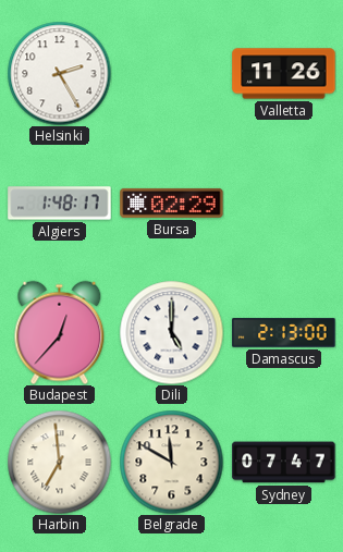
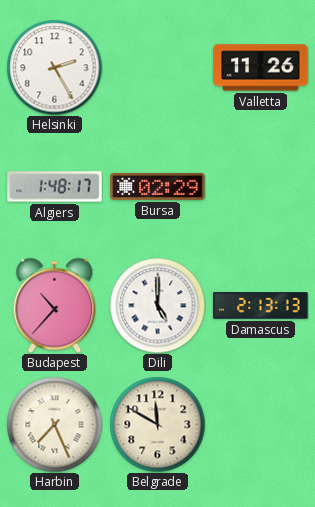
Budapest: 12:37 -> 10:37
Damascus: 2:13:00 -> 2:13:13
Harbin: 6:59 -> 7:26
Sydney: 07:47 -> none
